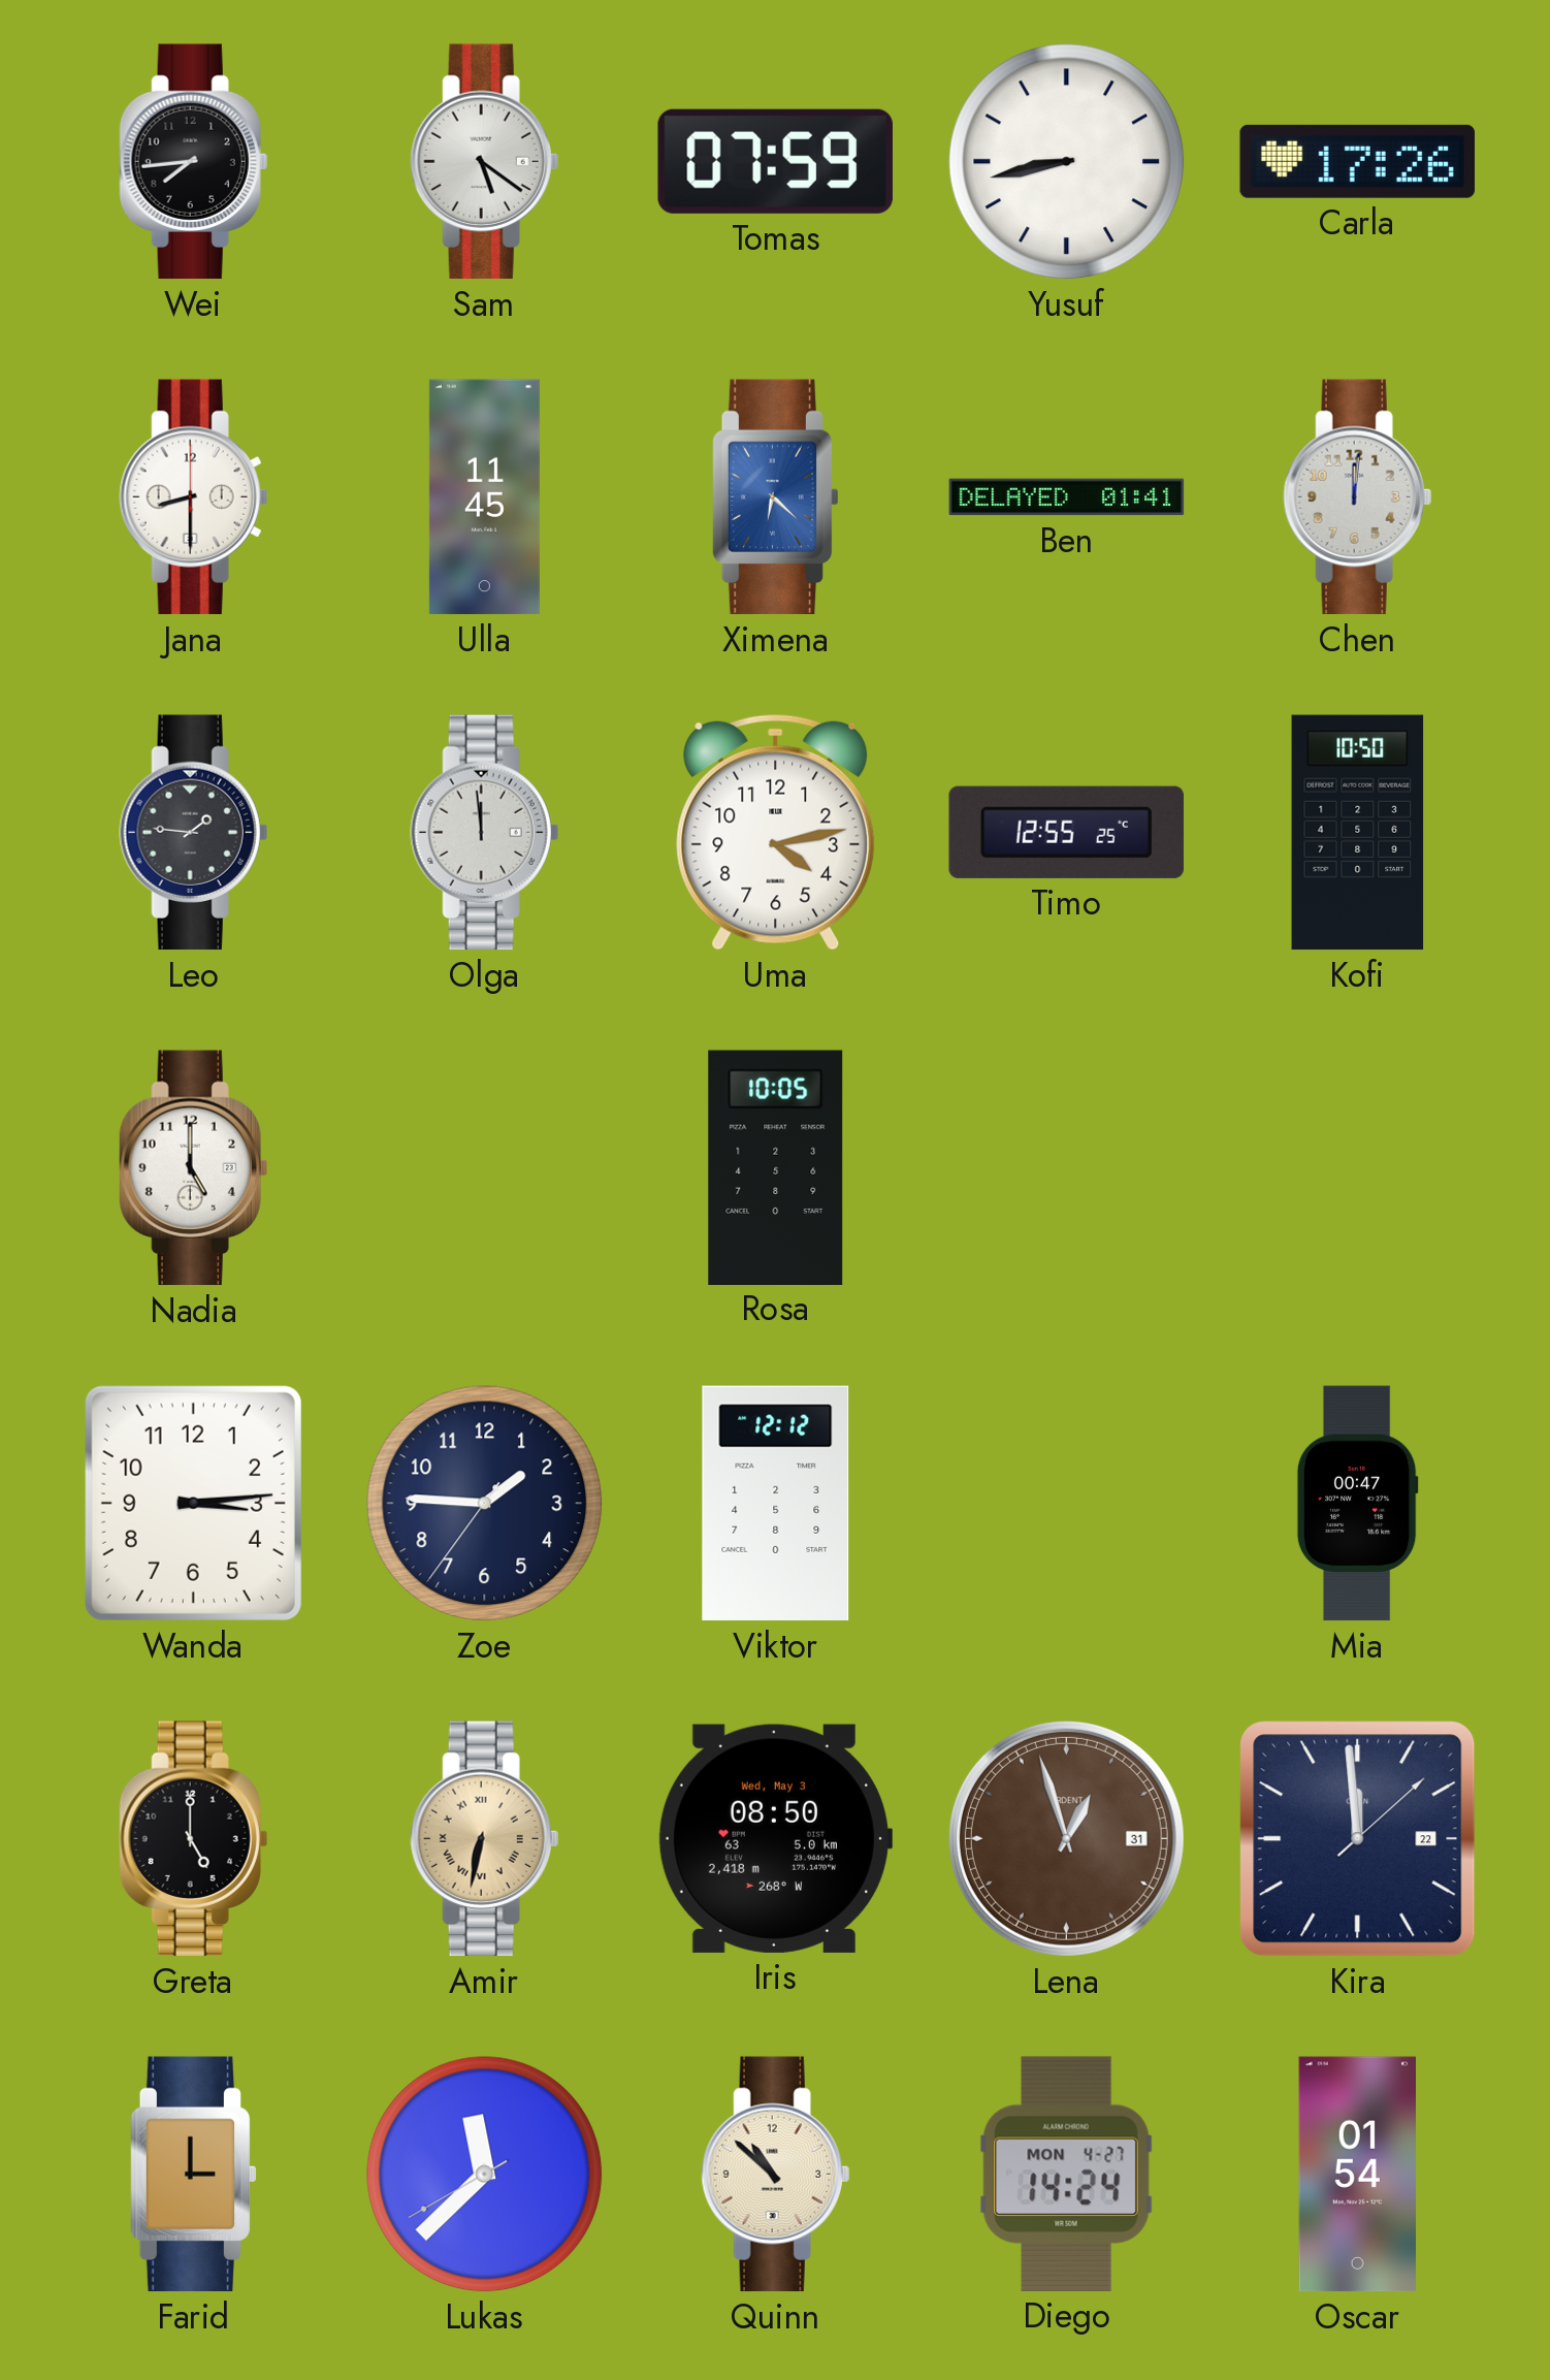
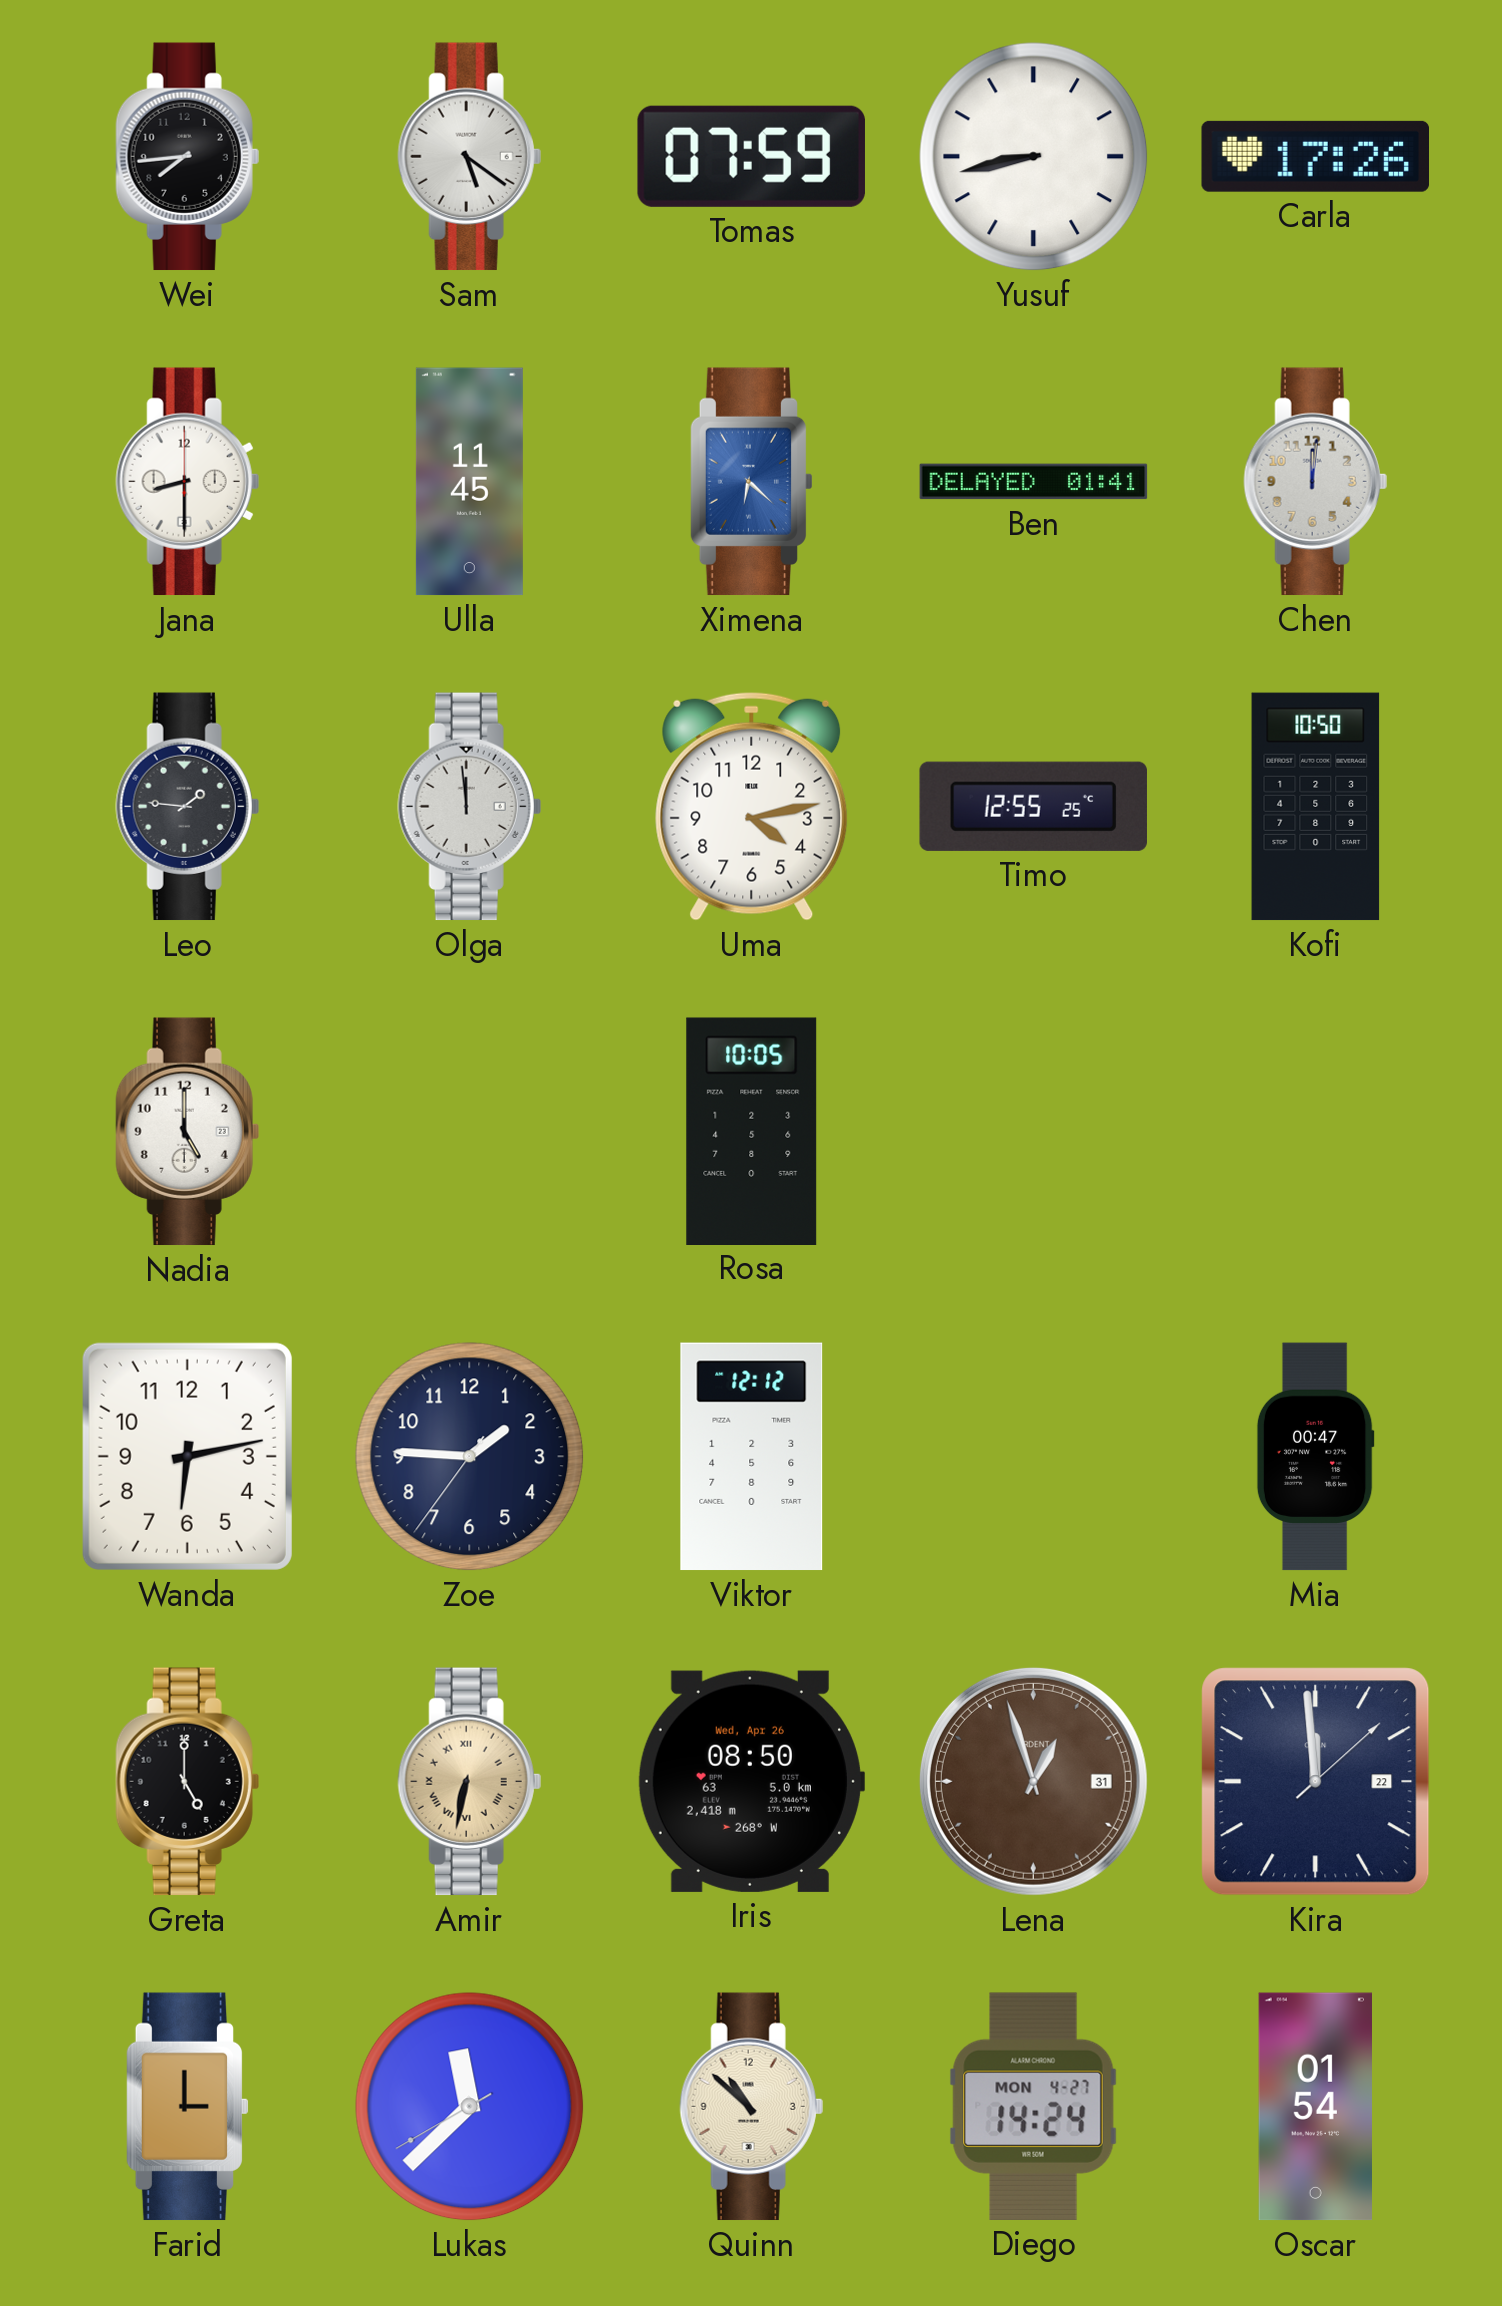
Wanda: 3:14 -> 6:13
Iris date: Wed, May 3 -> Wed, Apr 26
